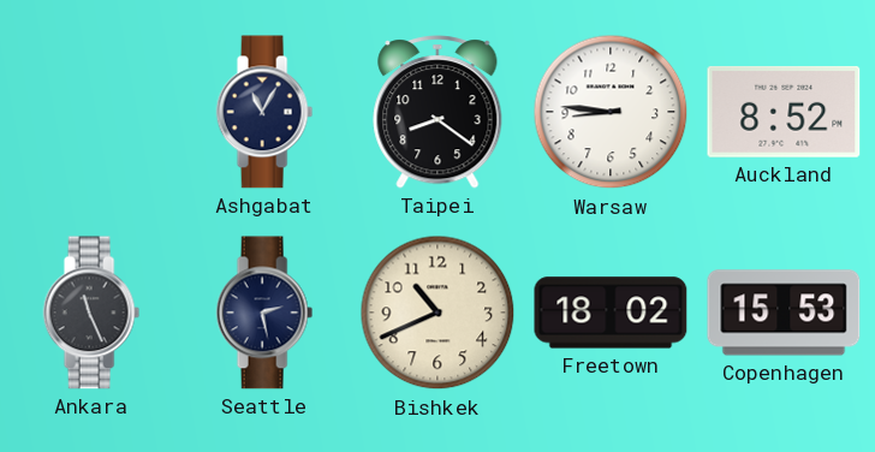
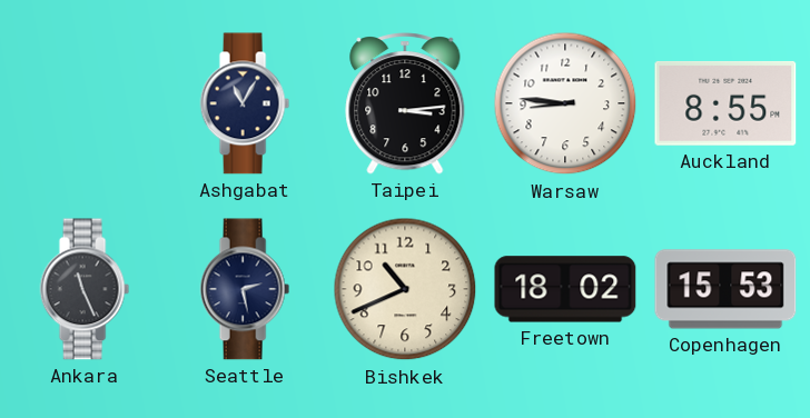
Taipei: 8:21 -> 3:14
Auckland: 8:52 -> 8:55
